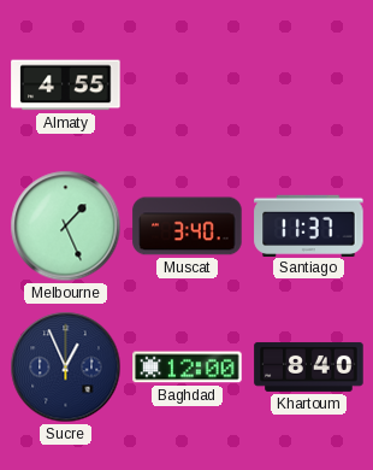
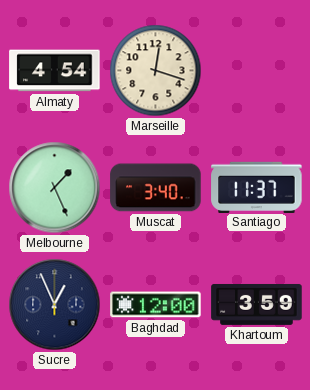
Almaty: 4:55 -> 4:54
Marseille: none -> 12:18
Khartoum: 8:40 -> 3:59
